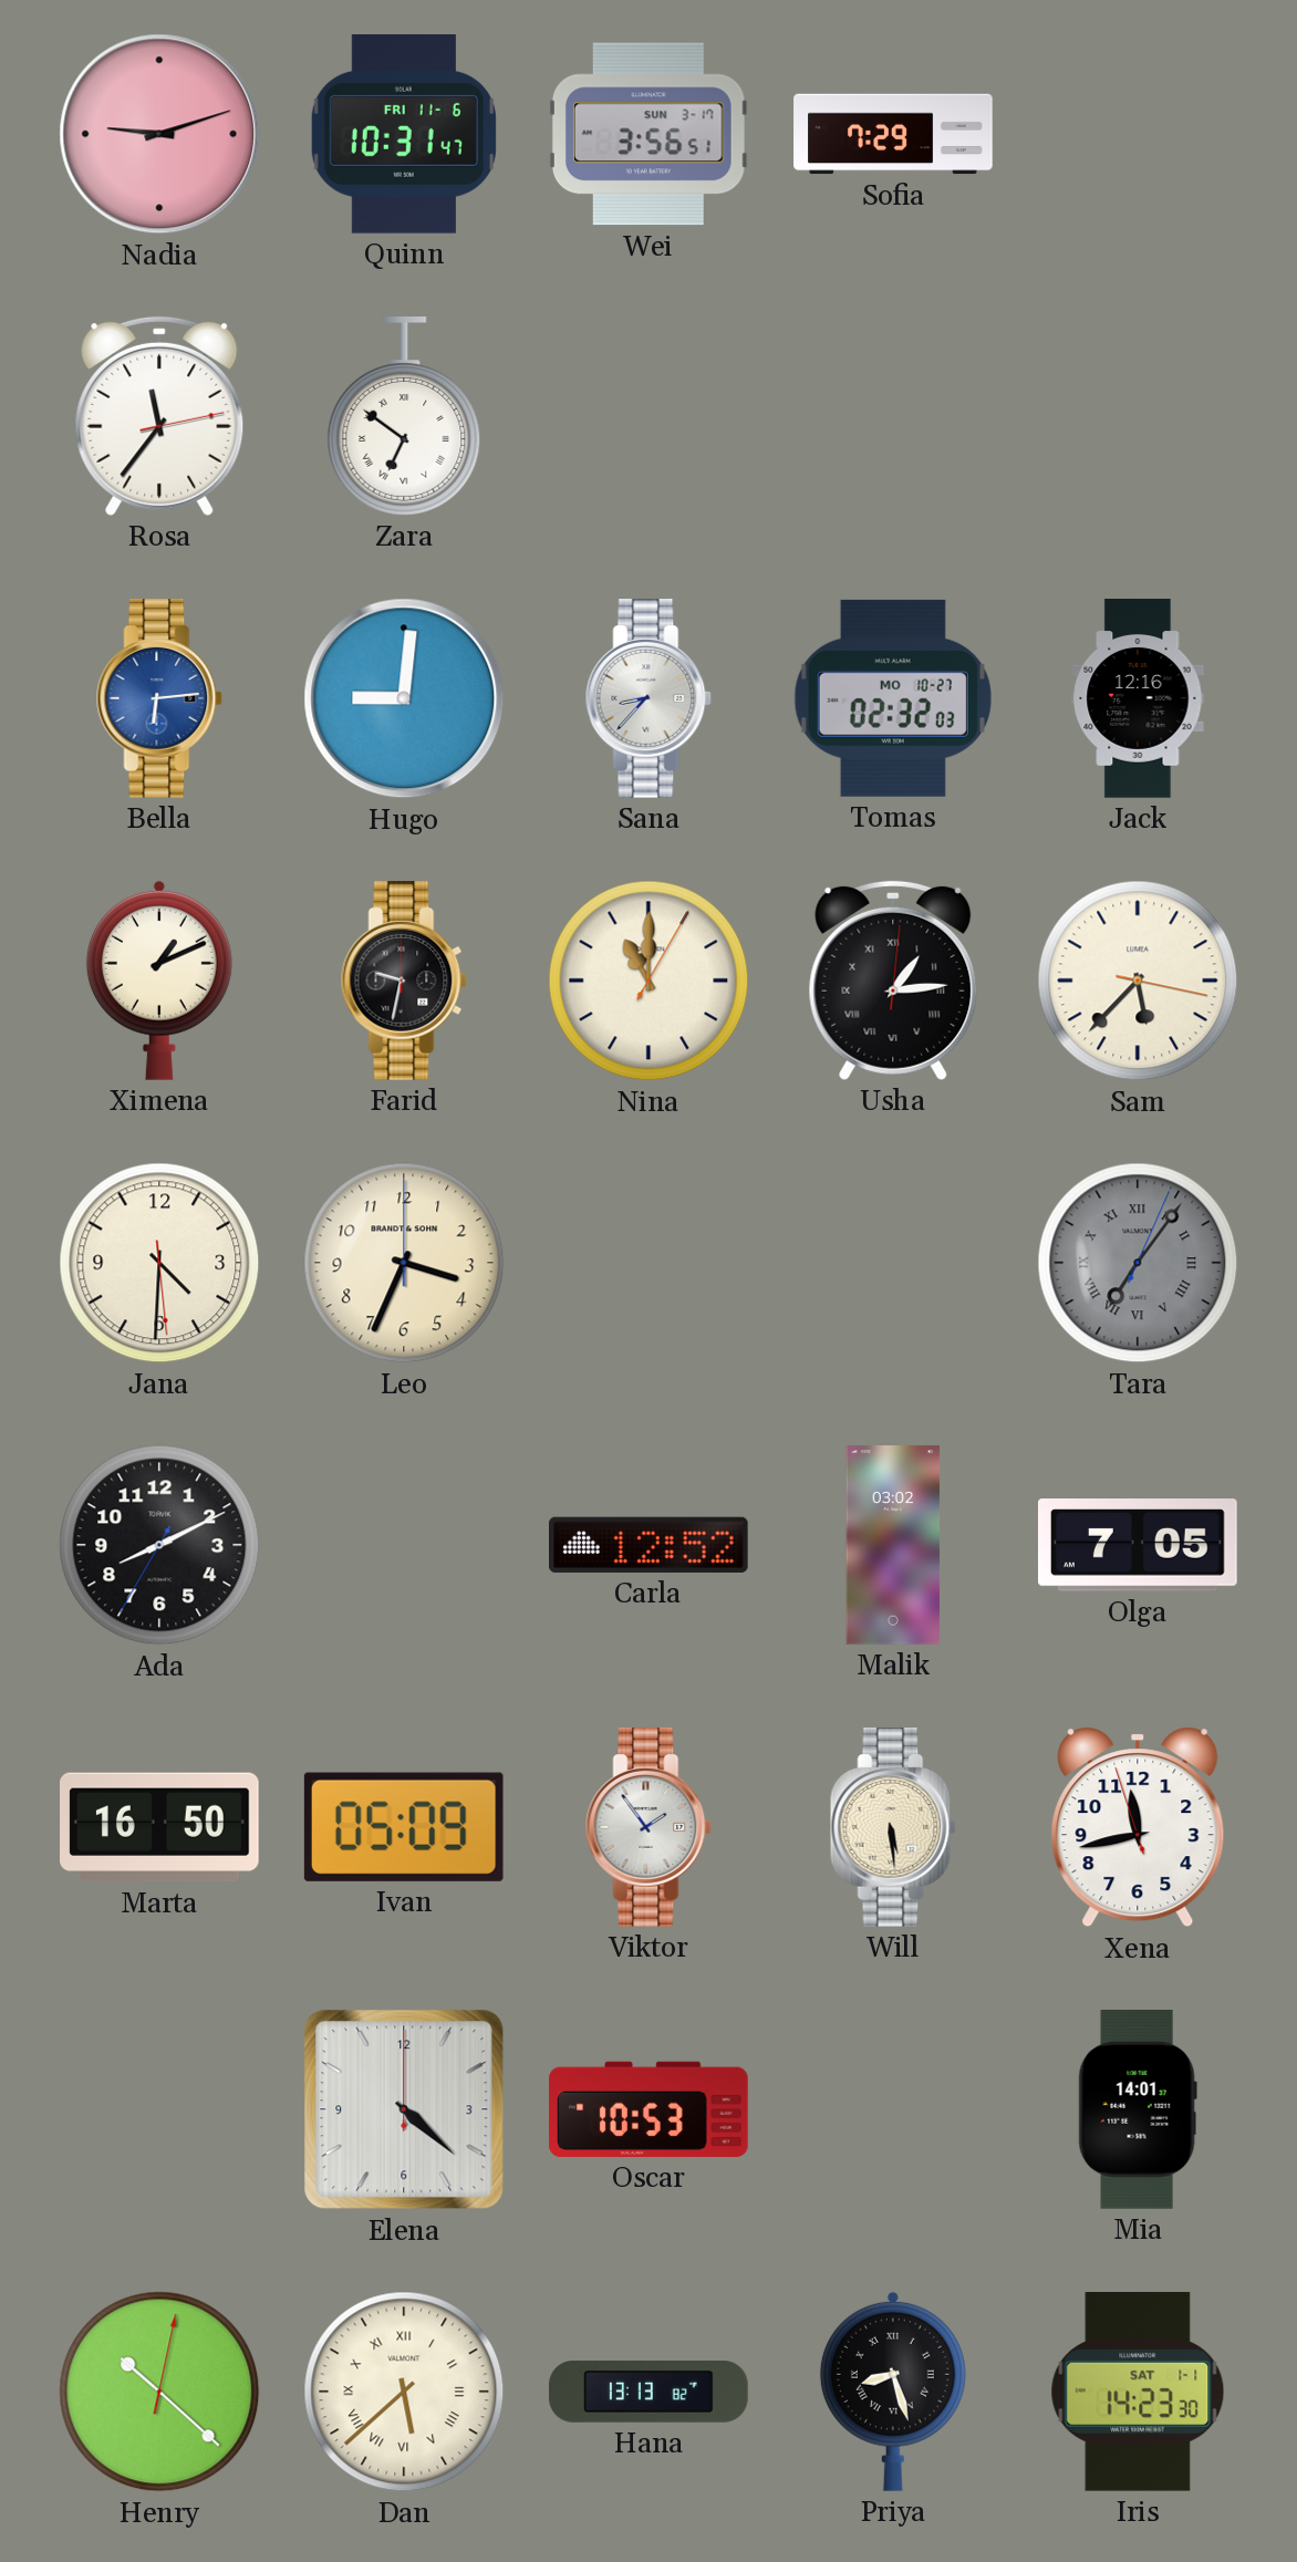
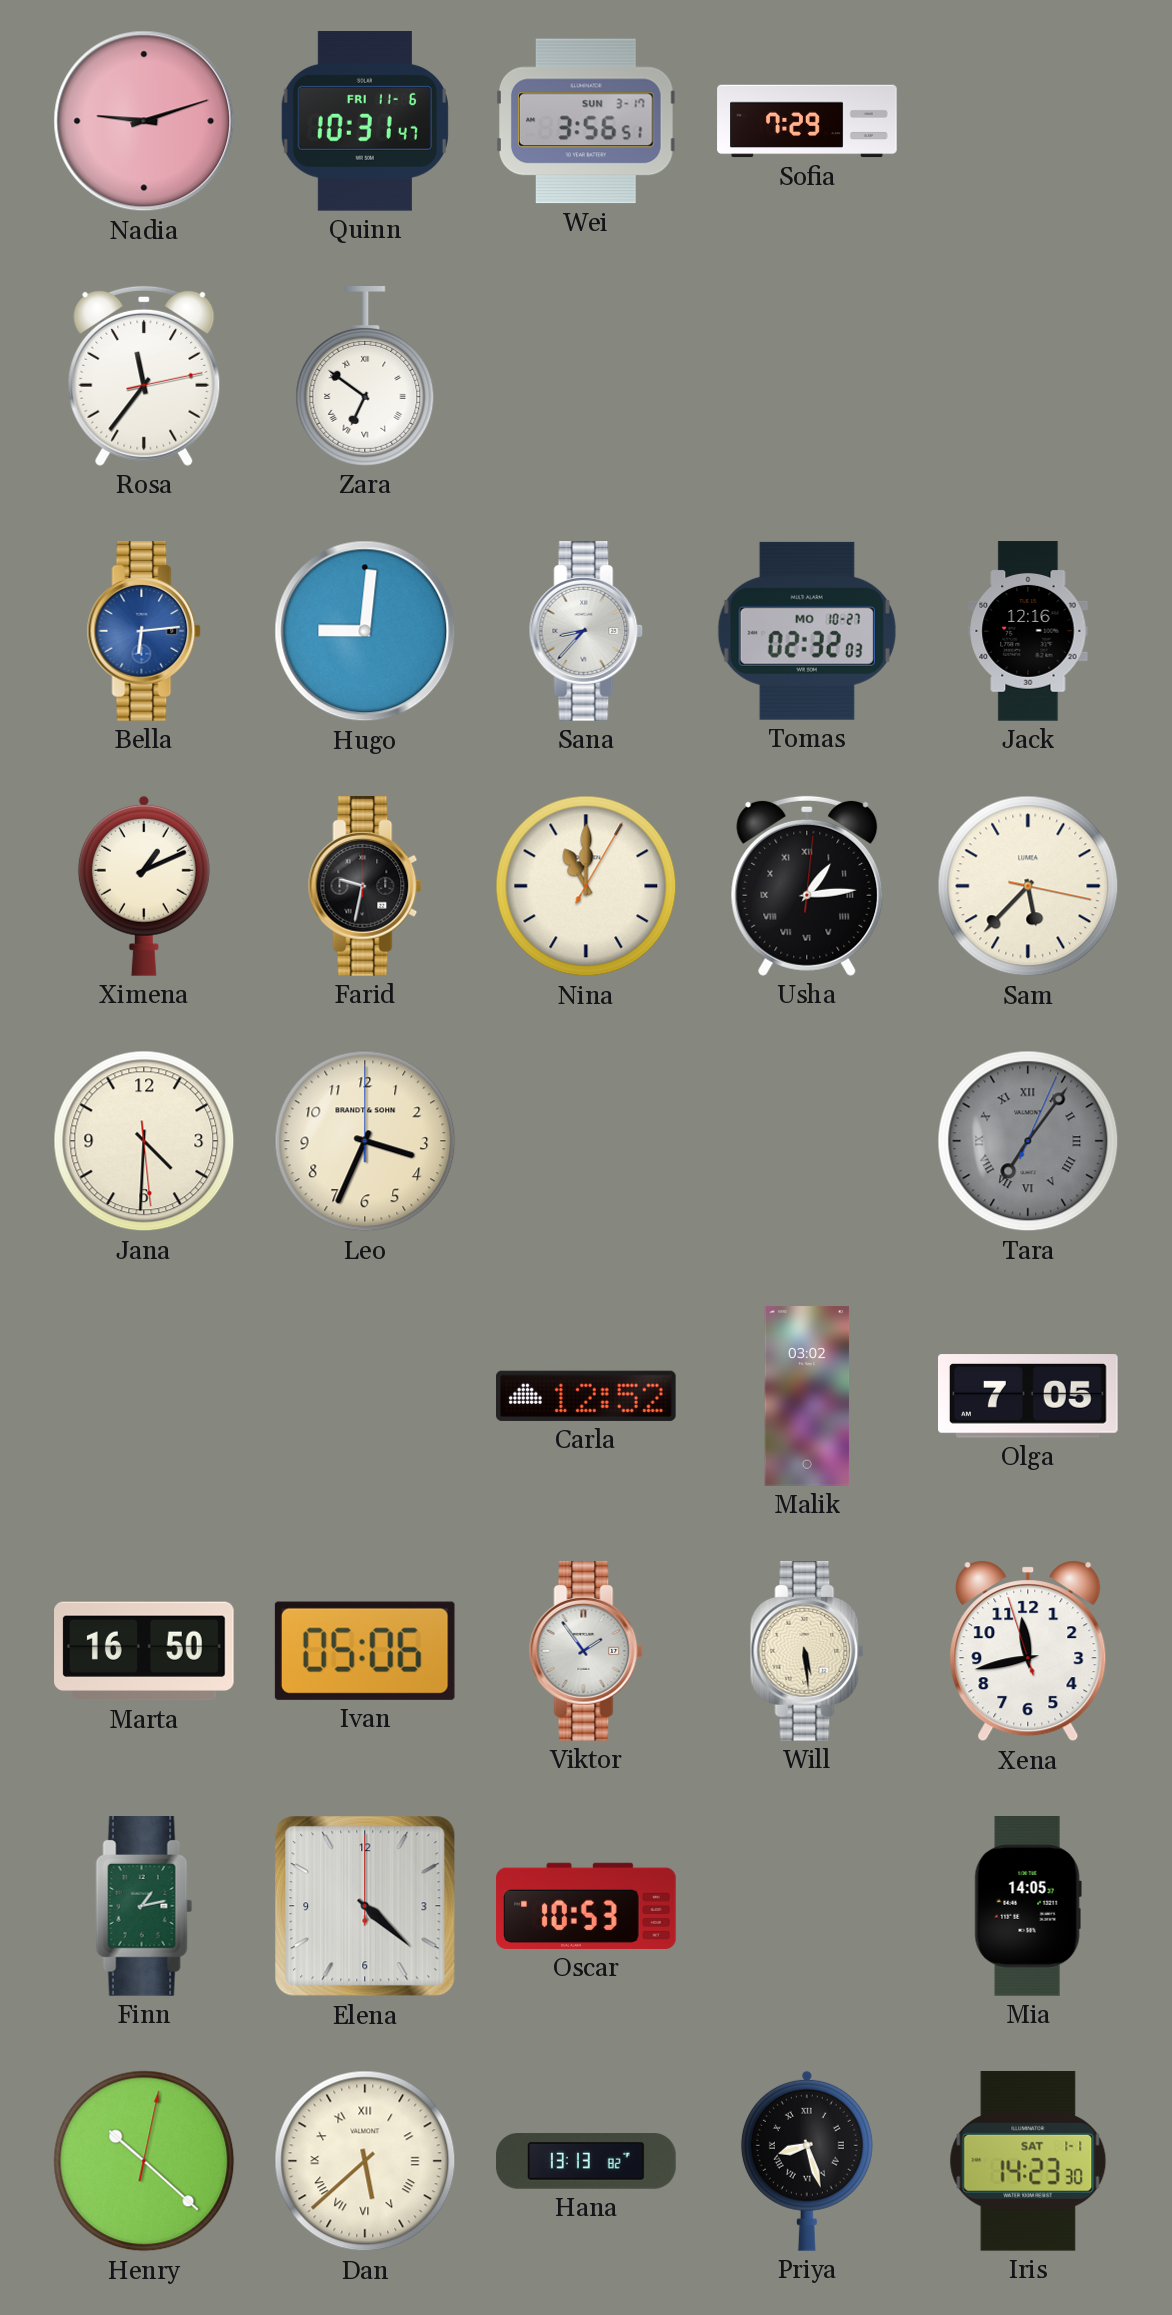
Ada: 8:10 -> none
Ivan: 05:09 -> 05:06
Finn: none -> 1:13
Mia: 14:01 -> 14:05
